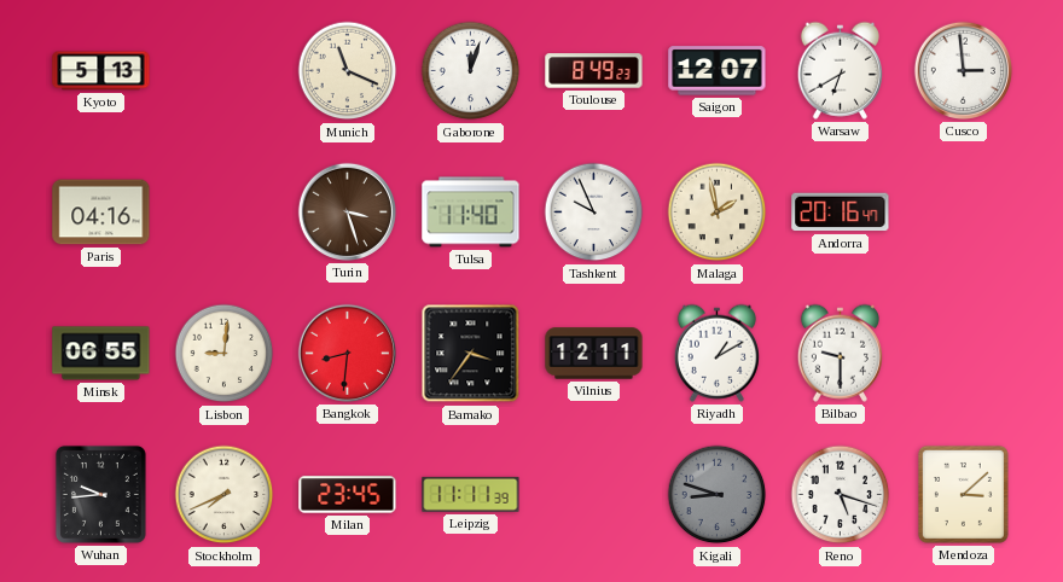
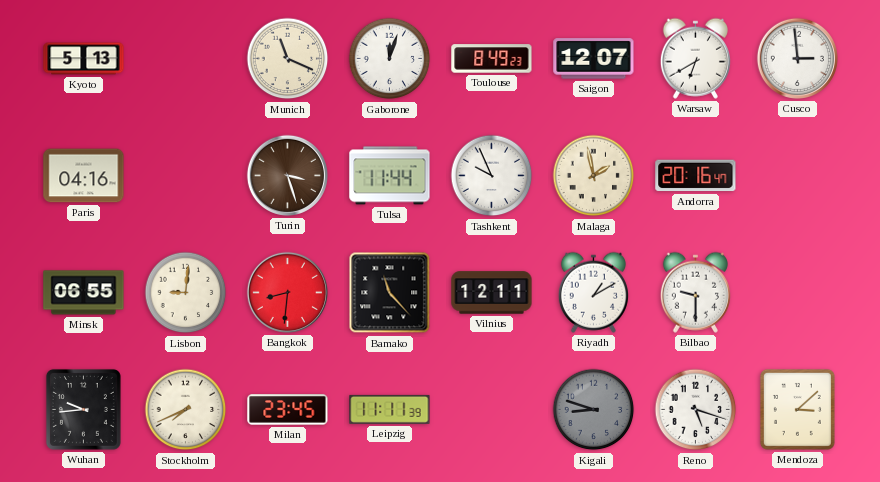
Tulsa: 11:40 -> 11:44
Bamako: 3:36 -> 11:23
